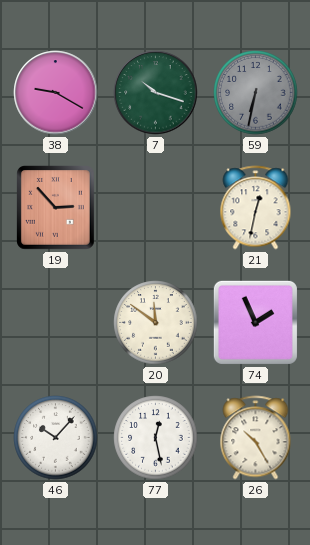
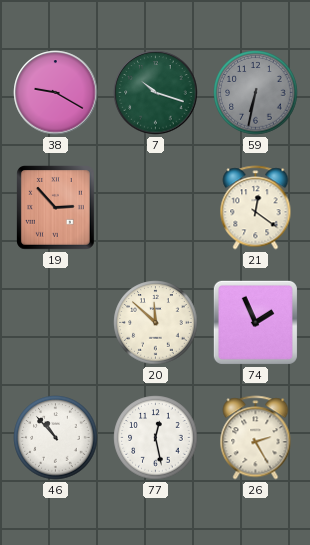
21: 12:32 -> 12:21
20: 11:51 -> 11:52
46: 10:07 -> 10:53
26: 10:25 -> 2:25
